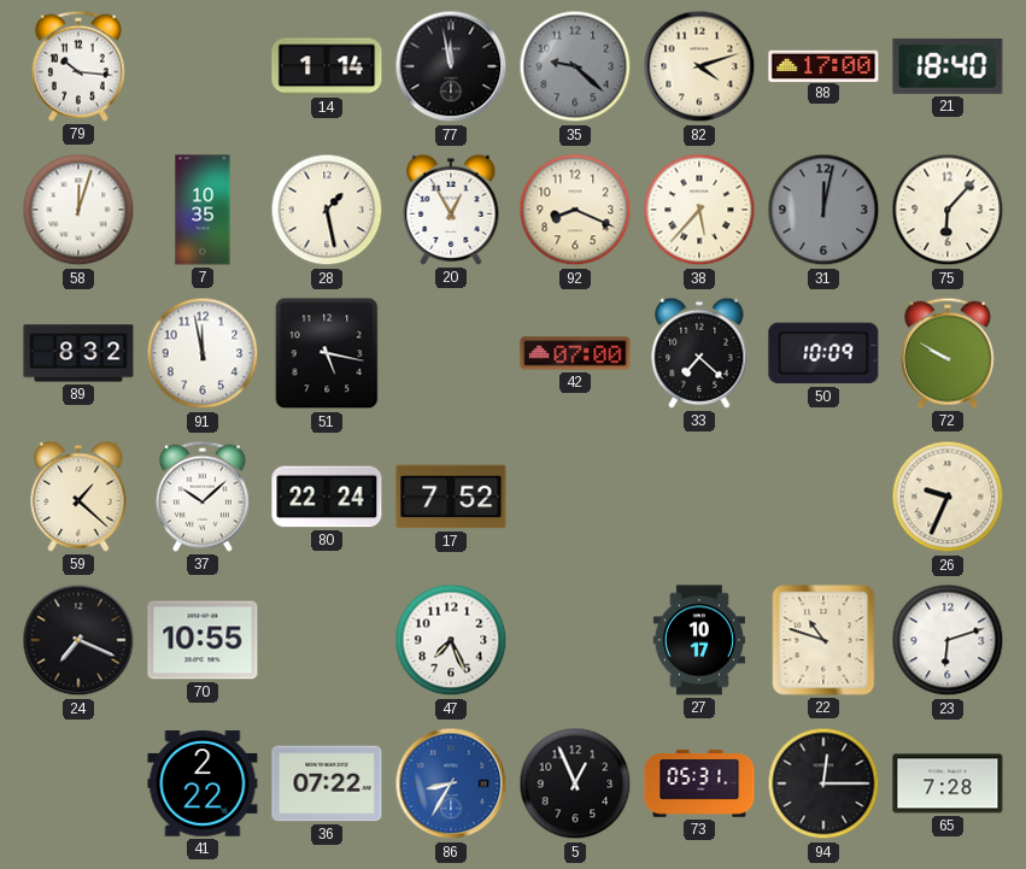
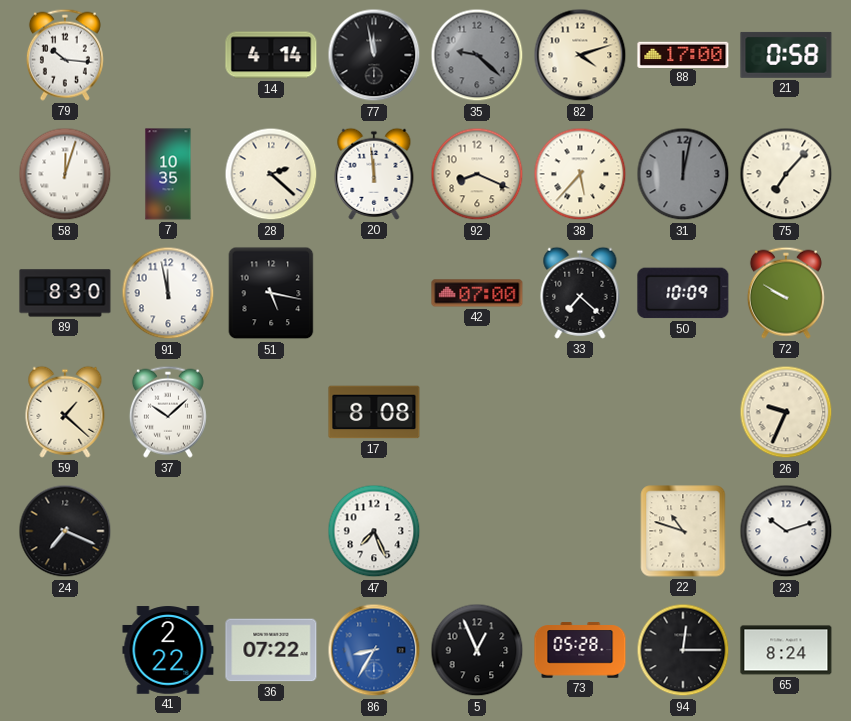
14: 1:14 -> 4:14
21: 18:40 -> 0:58
28: 1:28 -> 2:22
20: 12:55 -> 11:59
75: 6:07 -> 7:07
89: 8:32 -> 8:30
80: 22:24 -> none
17: 7:52 -> 8:08
70: 10:55 -> none
27: 10:17 -> none
23: 6:12 -> 10:12
73: 05:31 -> 05:28
65: 7:28 -> 8:24
